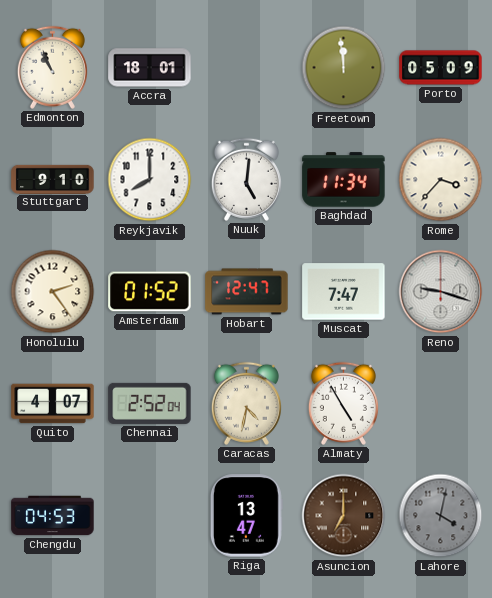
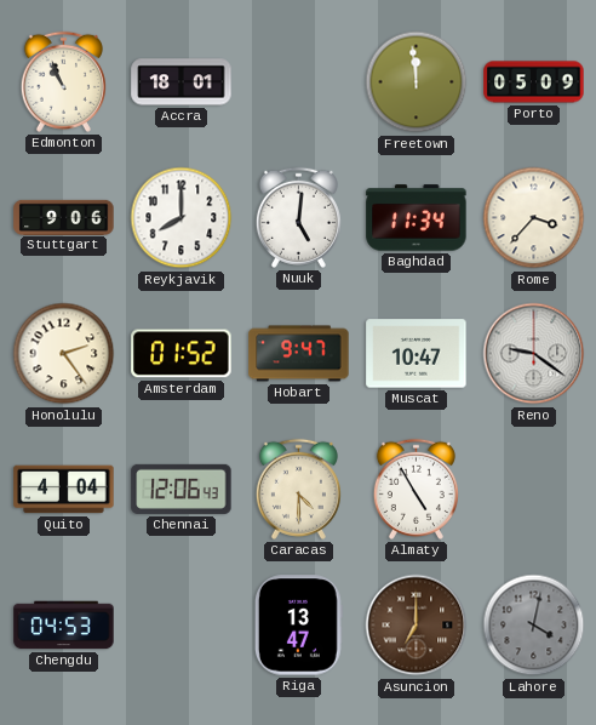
Stuttgart: 9:10 -> 9:06
Hobart: 12:47 -> 9:47
Muscat: 7:47 -> 10:47
Reno: 9:18 -> 9:21
Quito: 4:07 -> 4:04
Chennai: 2:52 -> 12:06
Caracas: 4:32 -> 4:30
